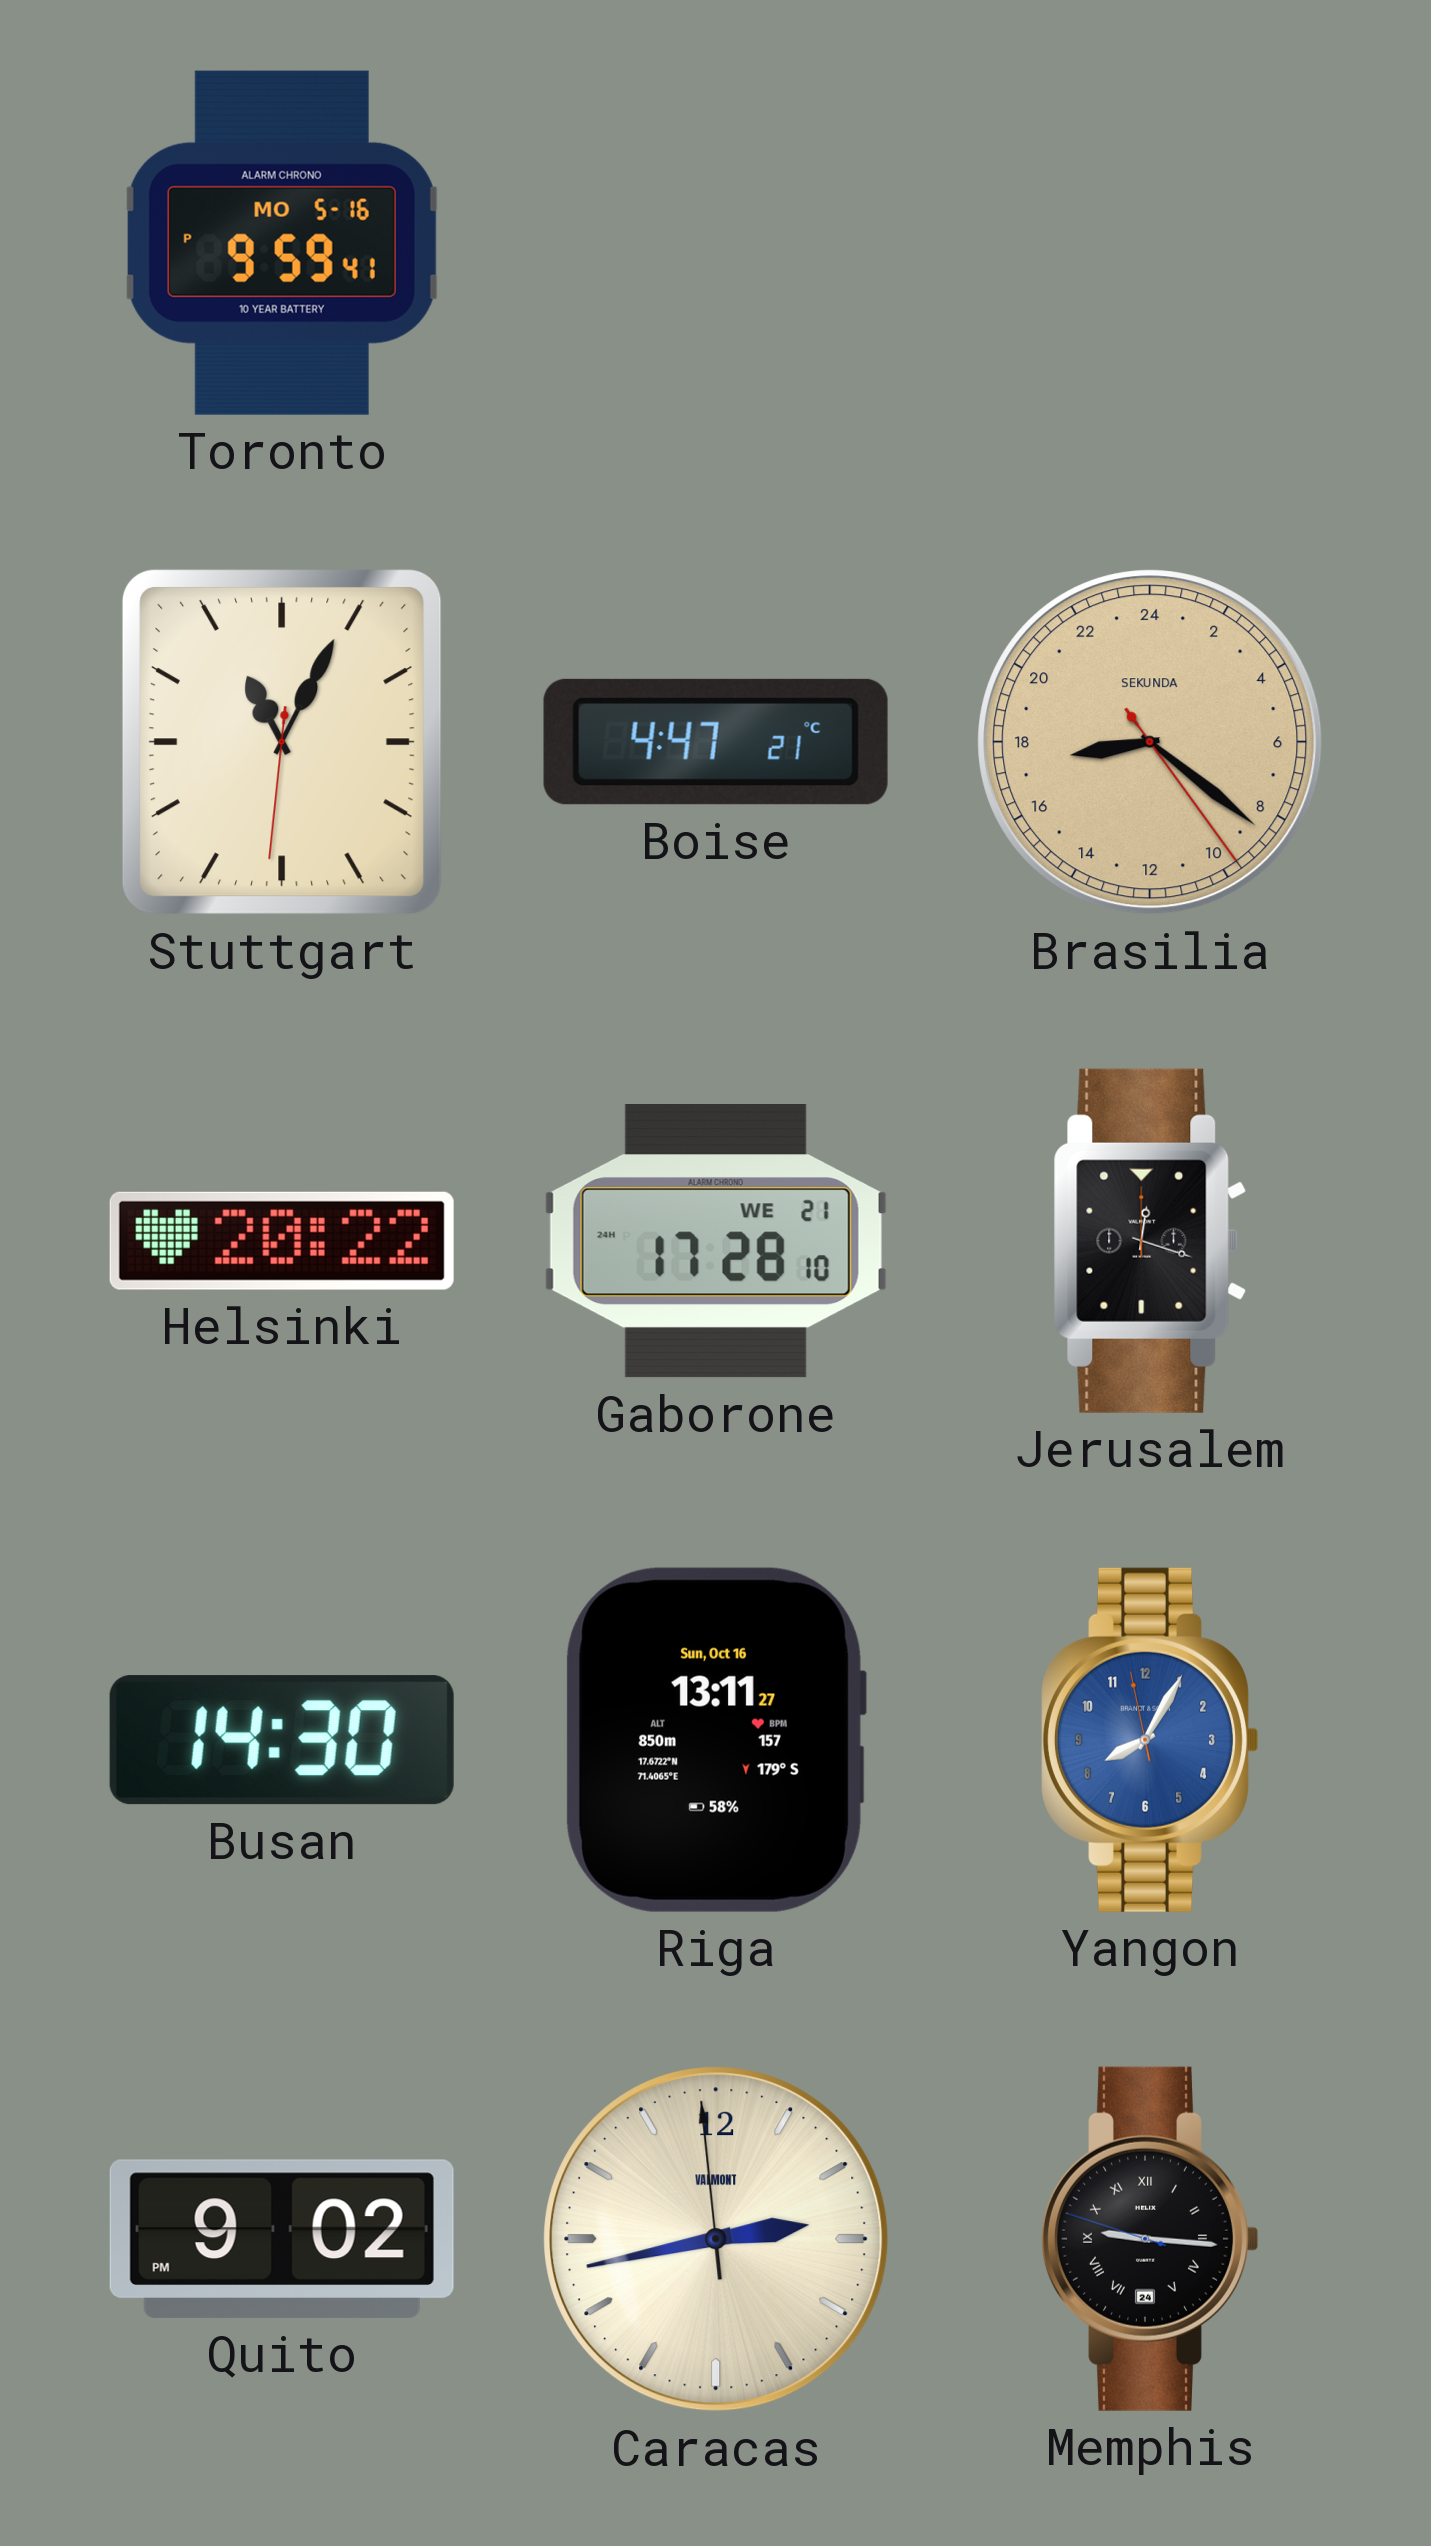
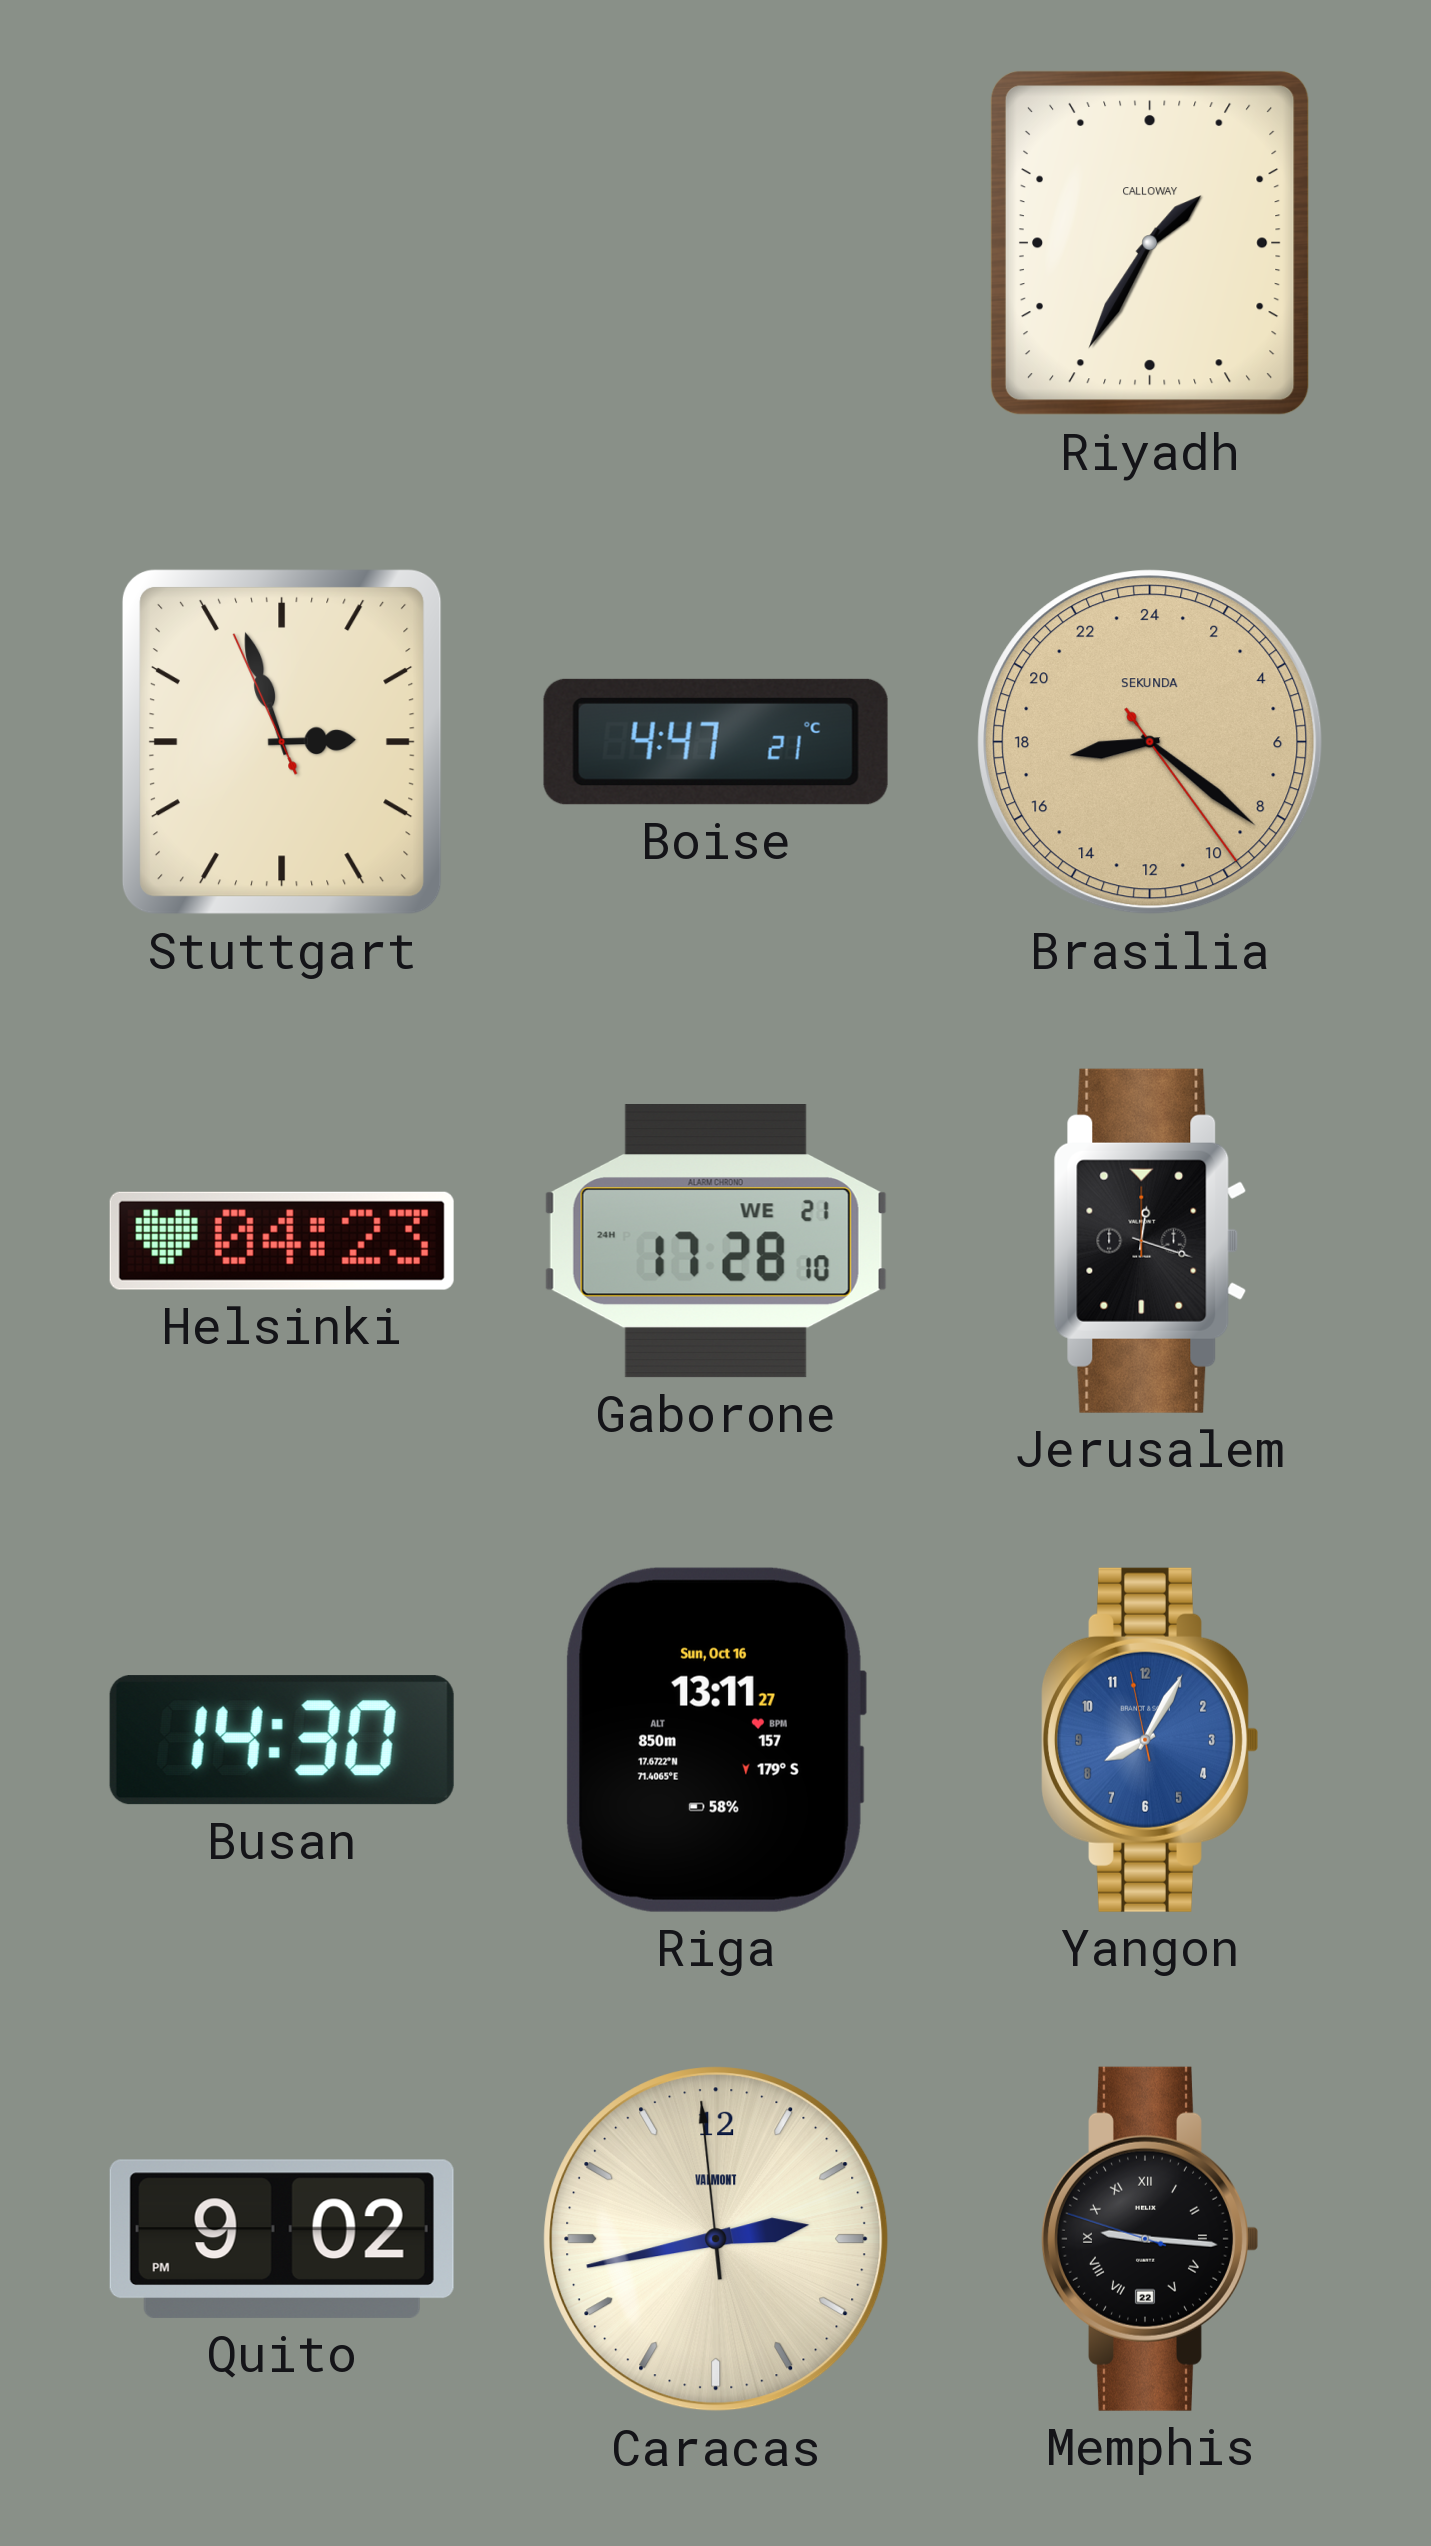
Toronto: 9:59 -> none
Riyadh: none -> 1:35
Stuttgart: 11:04 -> 2:56
Helsinki: 20:22 -> 04:23
Memphis date: 24 -> 22
